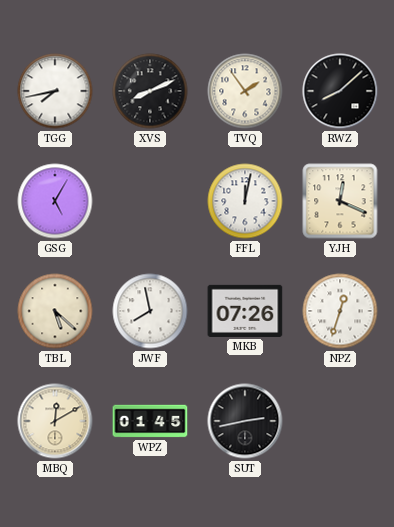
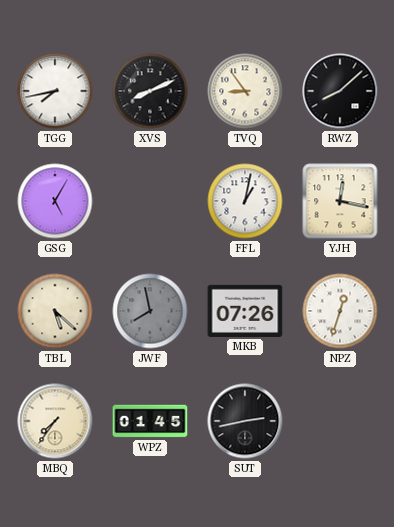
TVQ: 1:54 -> 8:54
FFL: 12:02 -> 1:02
YJH: 12:19 -> 12:17
JWF dial: white -> grey
MBQ: 12:10 -> 7:36
